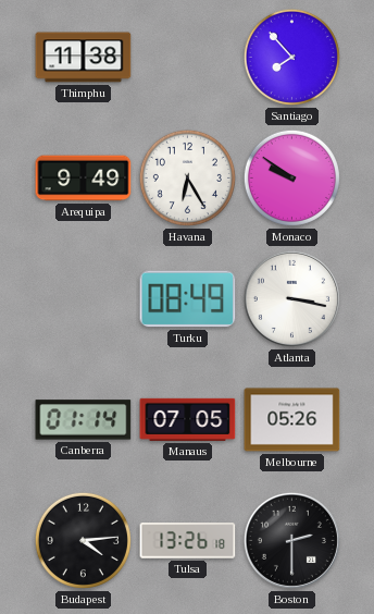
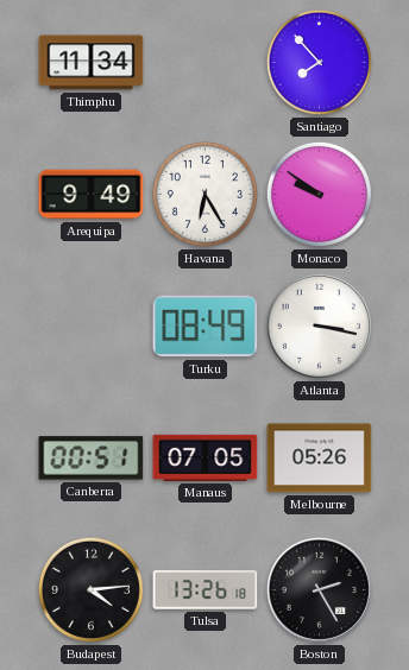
Thimphu: 11:38 -> 11:34
Canberra: 01:14 -> 00:51
Boston: 2:30 -> 2:25
